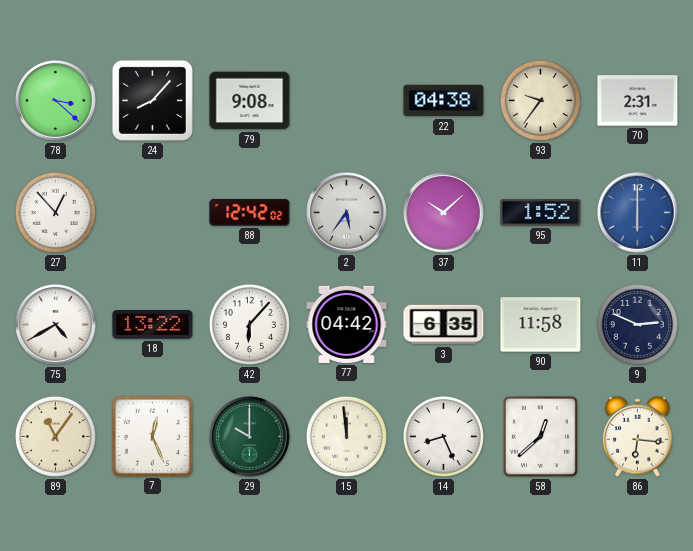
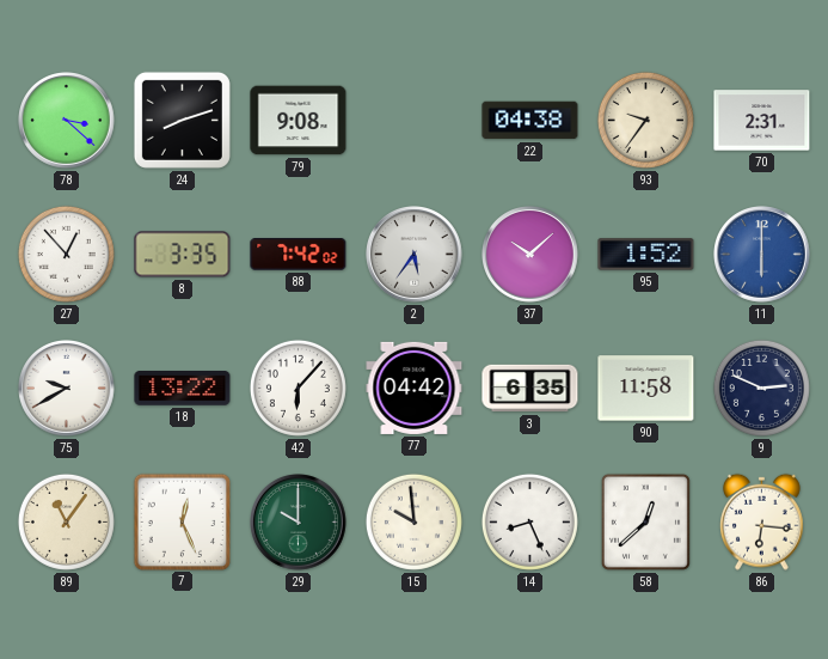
24: 8:07 -> 8:12
8: none -> 3:35
88: 12:42 -> 7:42
75: 4:40 -> 9:40
15: 11:59 -> 9:59
